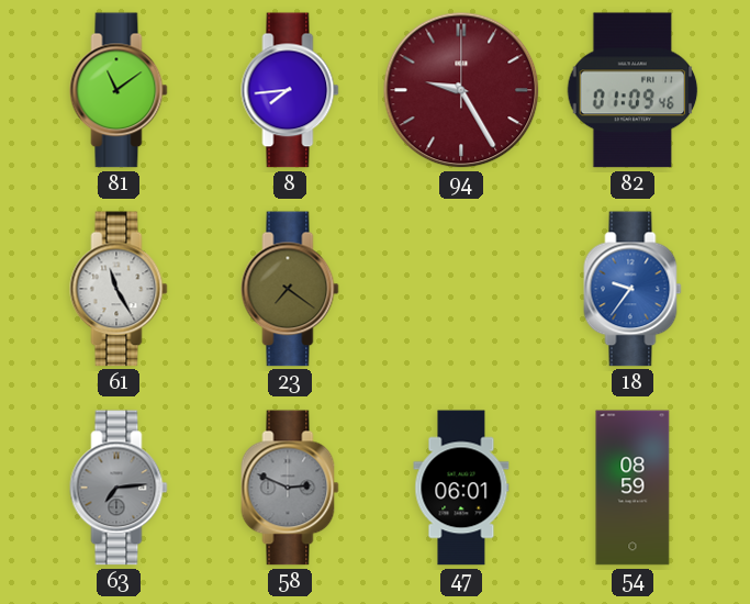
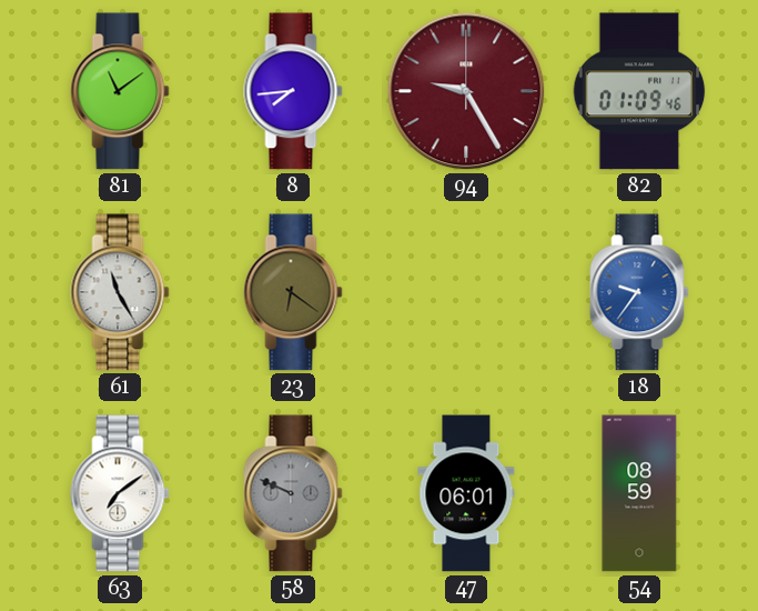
23: 7:21 -> 6:21
63: 7:14 -> 7:09
63 dial: grey -> white
58: 2:49 -> 9:49
